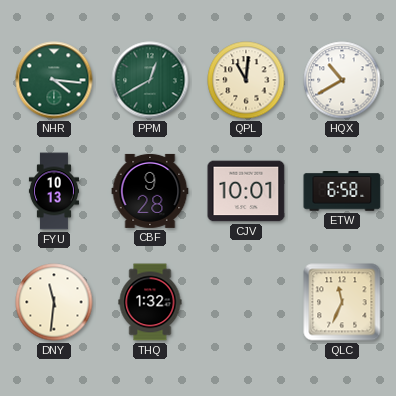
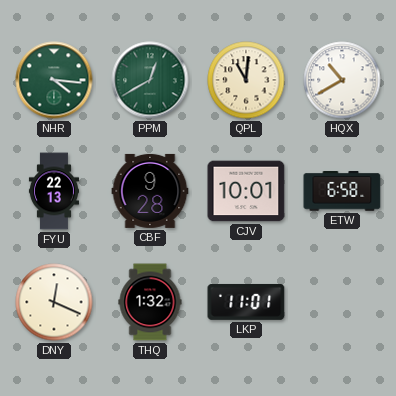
FYU: 10:13 -> 22:13
DNY: 11:31 -> 12:19
LKP: none -> 11:01
QLC: 11:34 -> none
